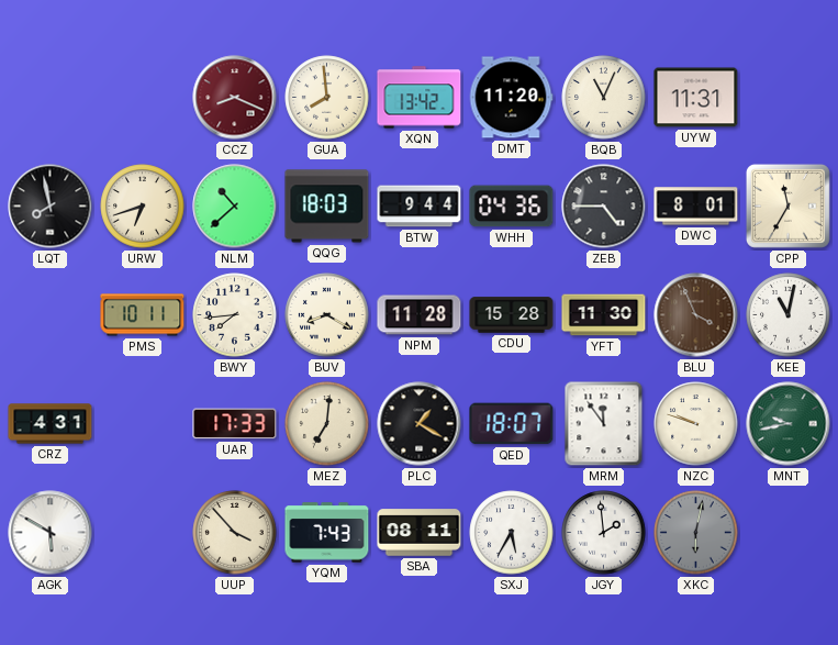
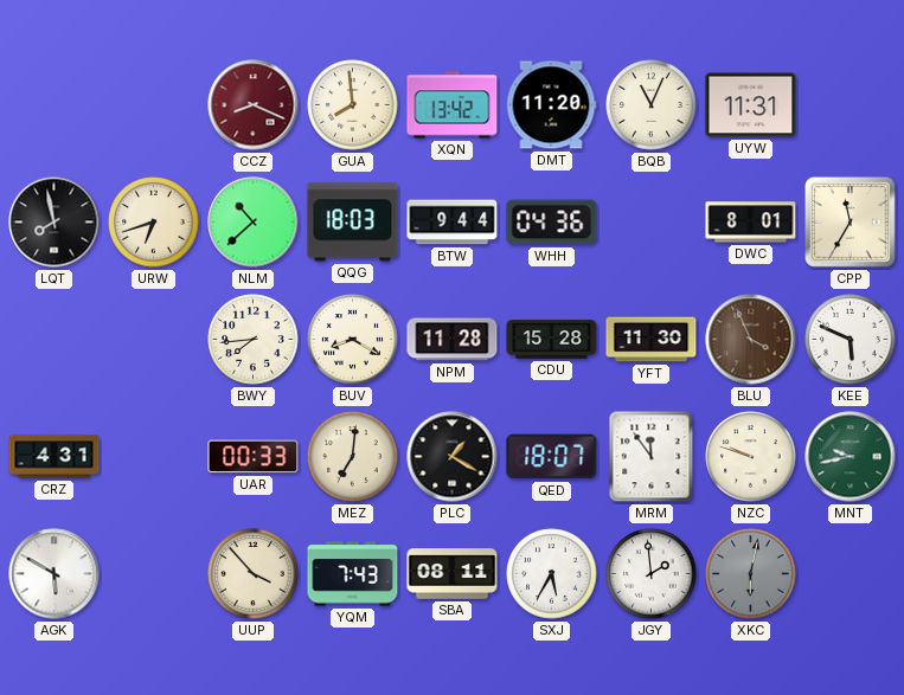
ZEB: 4:45 -> none
PMS: 10:11 -> none
KEE: 11:02 -> 5:49
UAR: 17:33 -> 00:33
